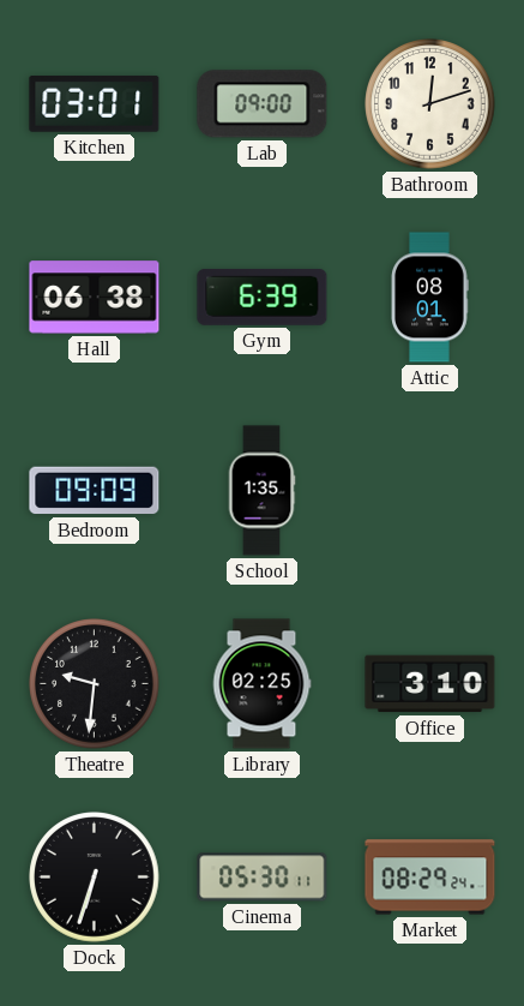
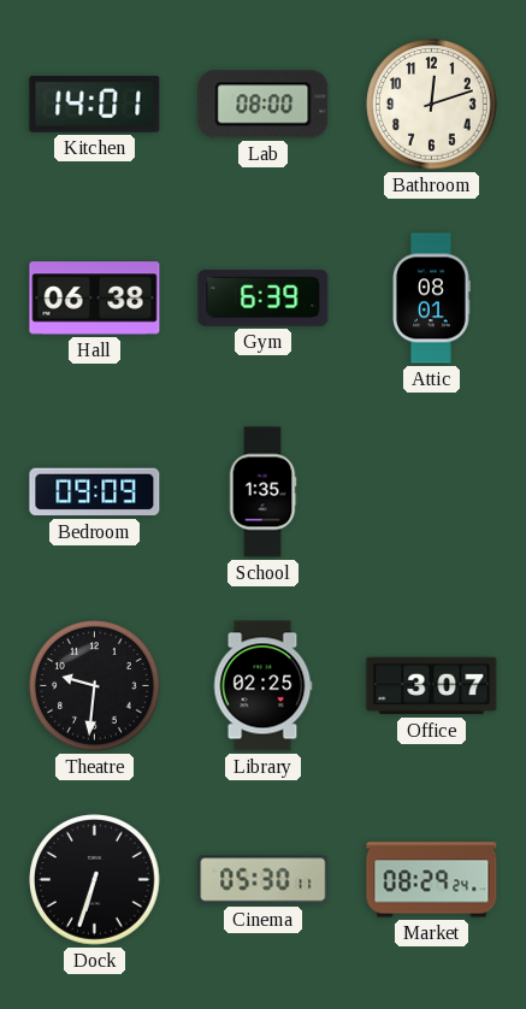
Kitchen: 03:01 -> 14:01
Lab: 09:00 -> 08:00
Office: 3:10 -> 3:07
